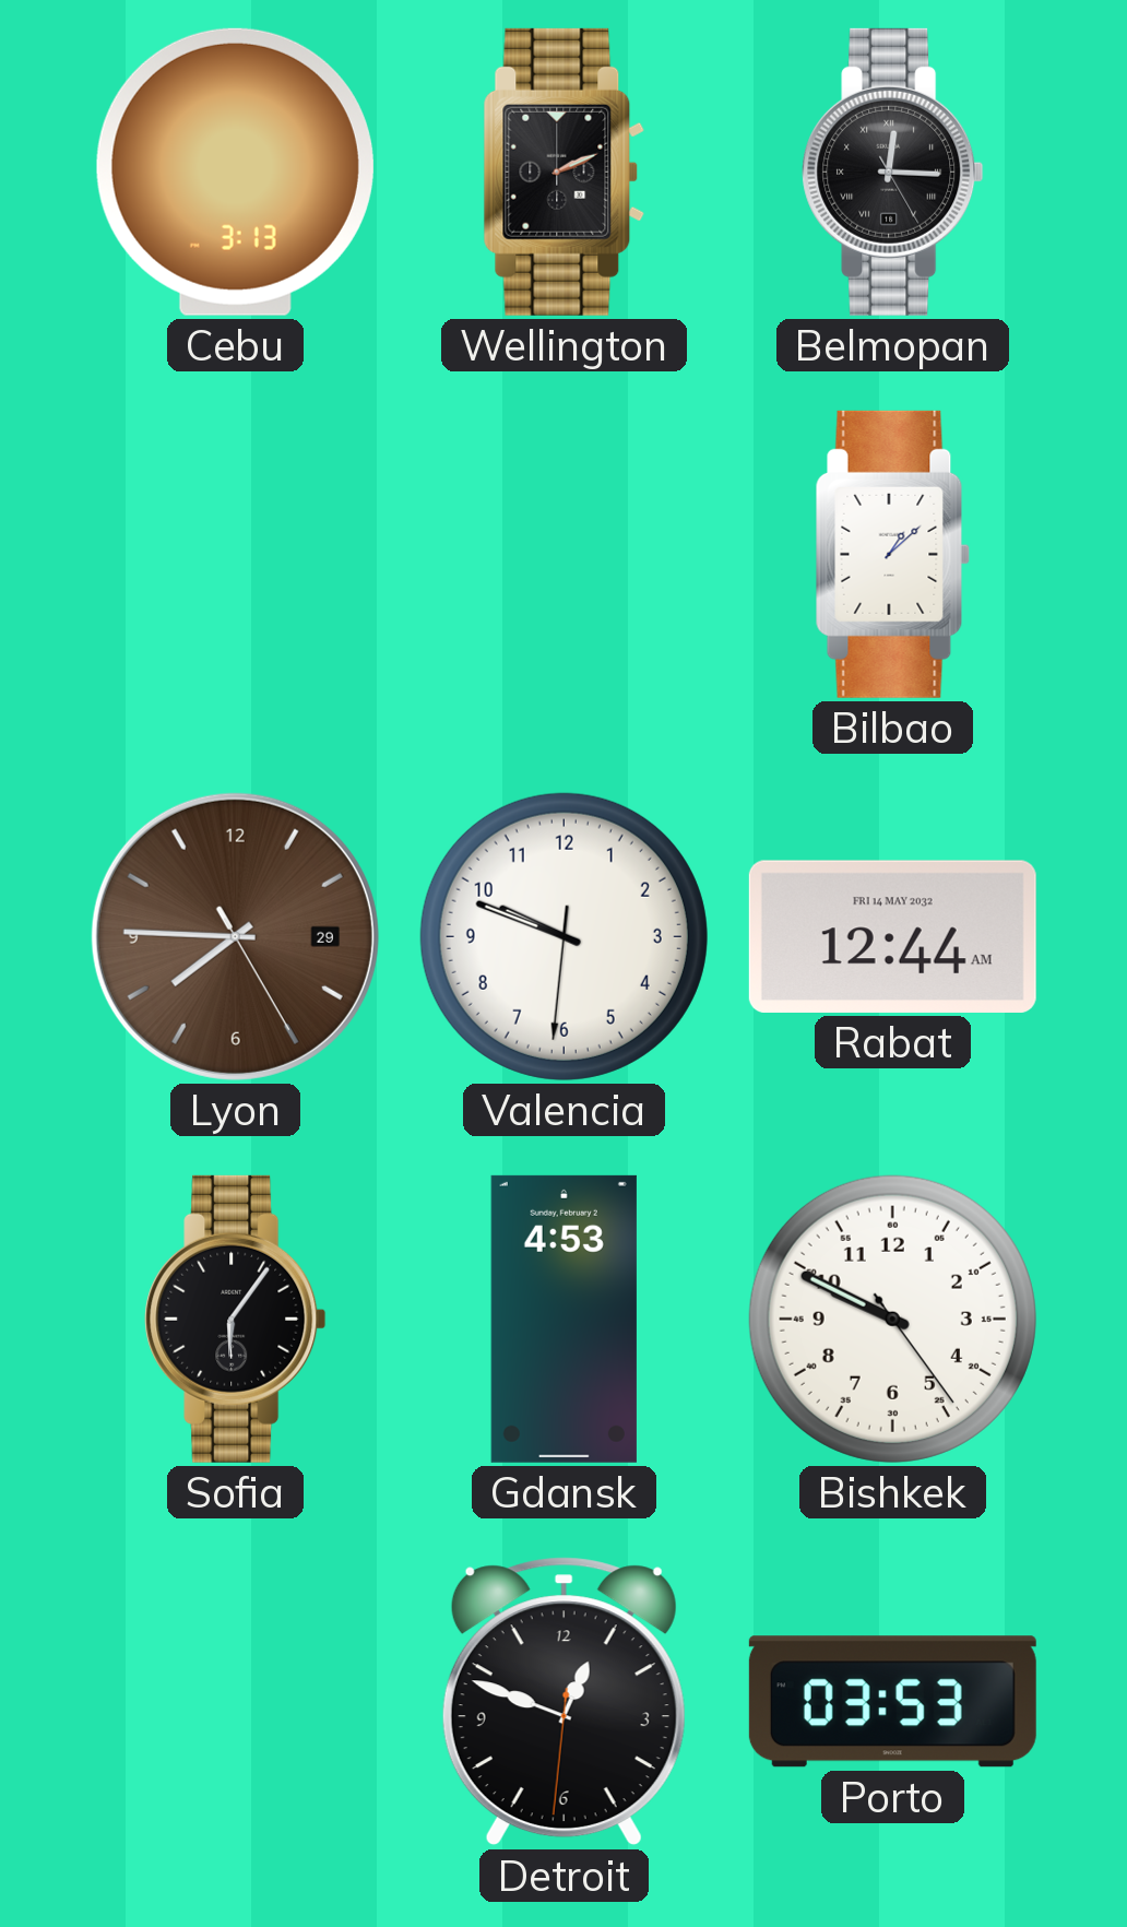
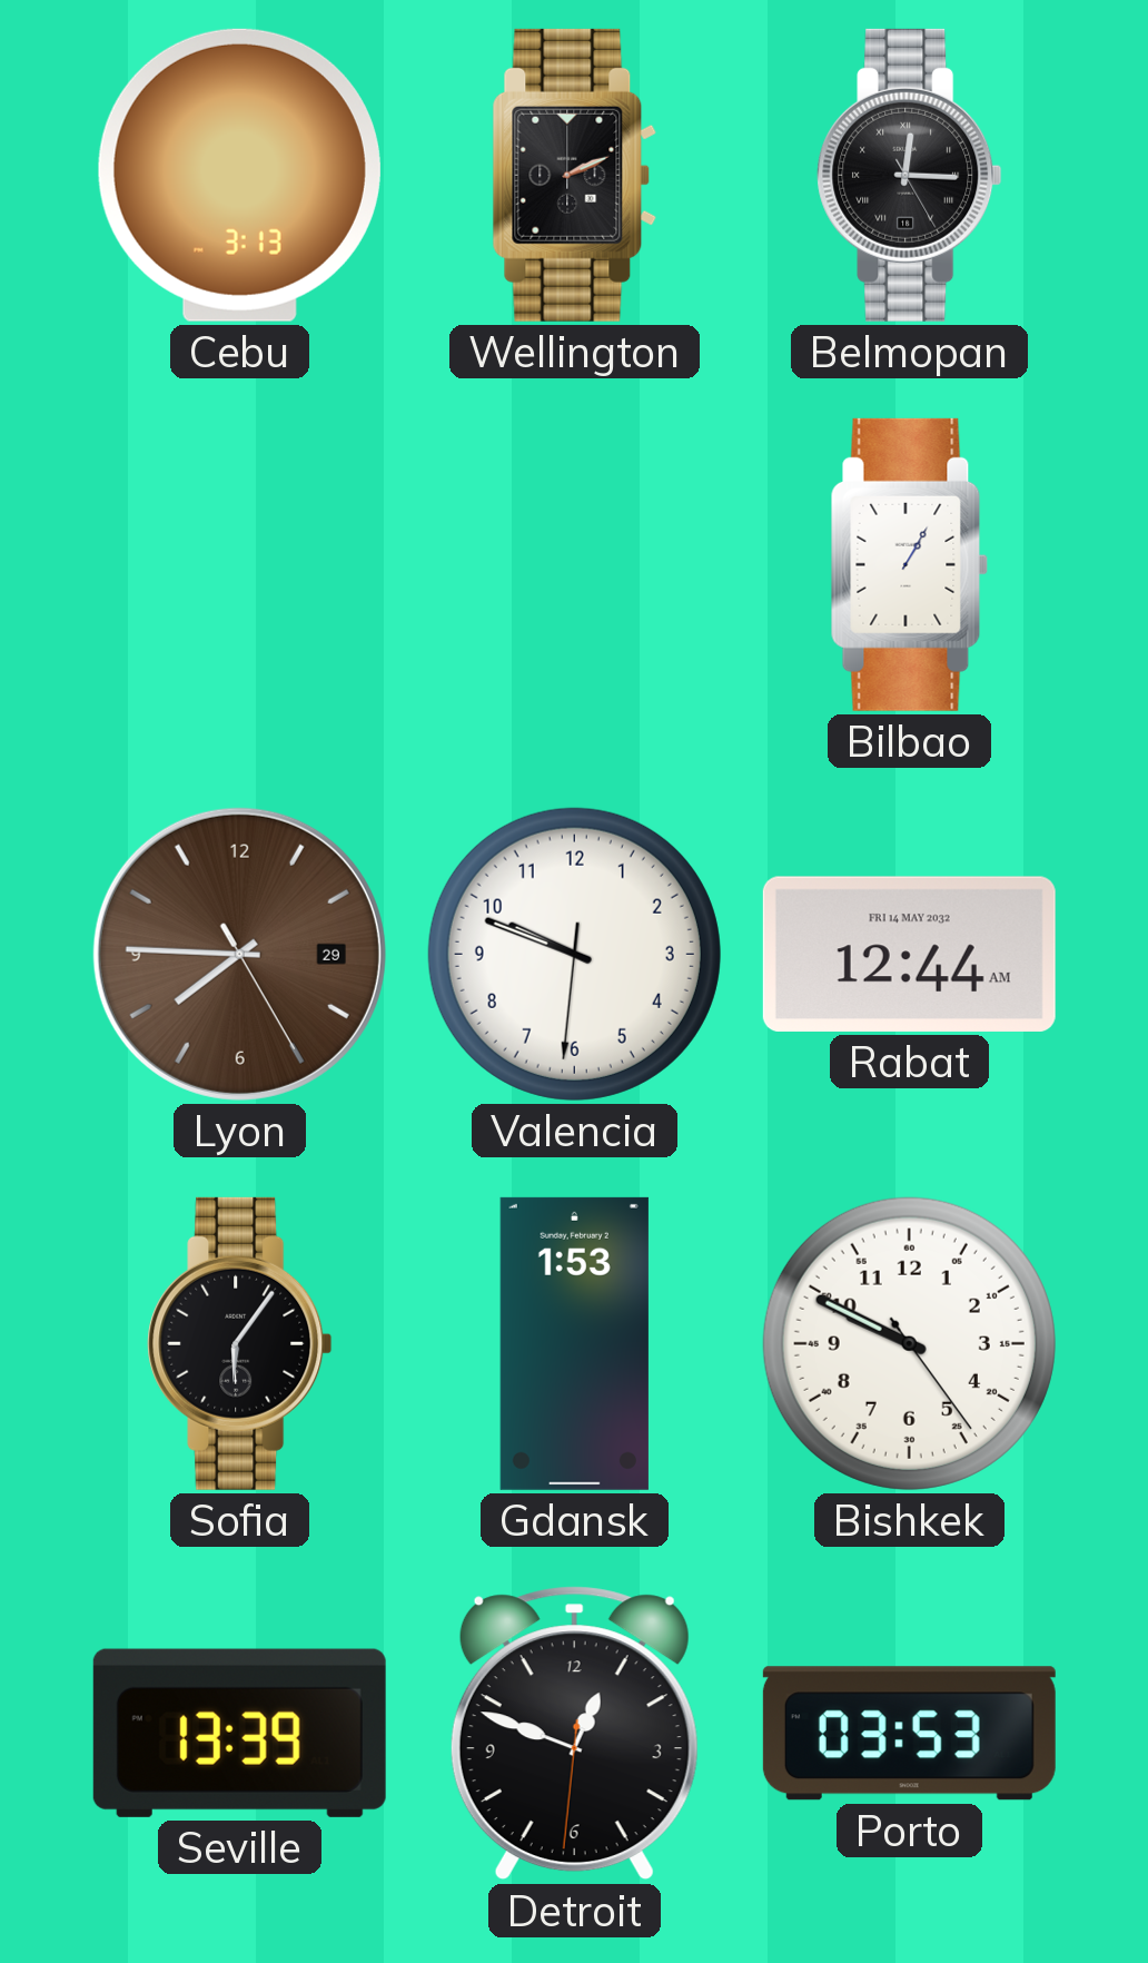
Bilbao: 1:08 -> 1:05
Gdansk: 4:53 -> 1:53
Seville: none -> 13:39
